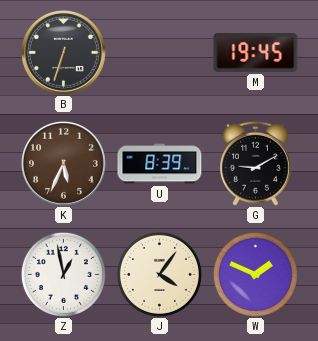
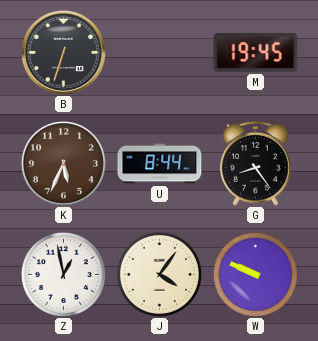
U: 8:39 -> 8:44
G: 9:10 -> 8:24
W: 1:49 -> 9:49
